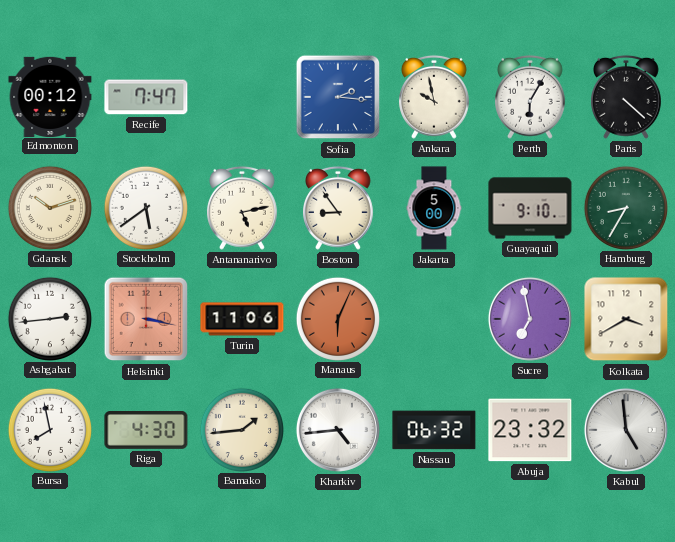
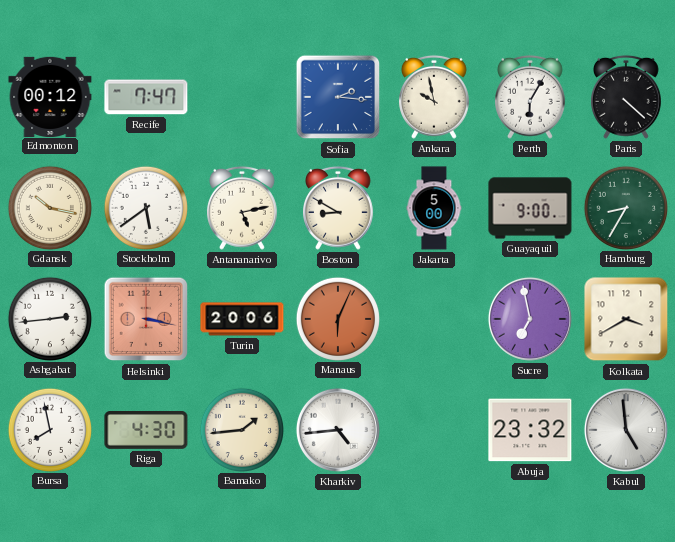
Gdansk: 10:12 -> 10:17
Boston: 8:54 -> 8:50
Guayaquil: 9:10 -> 9:00
Turin: 11:06 -> 20:06
Nassau: 06:32 -> none
